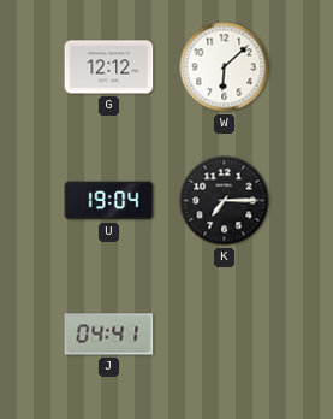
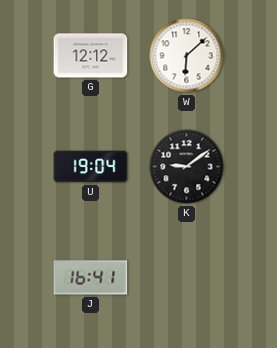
K: 7:15 -> 9:09
J: 04:41 -> 16:41
